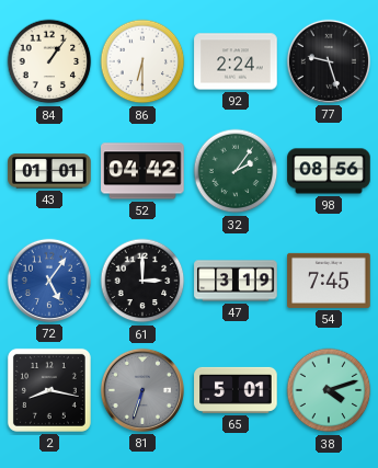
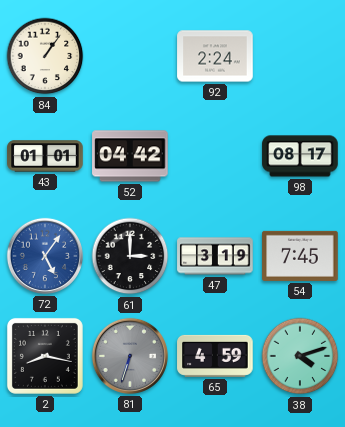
86: 6:30 -> none
77: 9:27 -> none
32: 2:06 -> none
98: 08:56 -> 08:17
65: 5:01 -> 4:59
